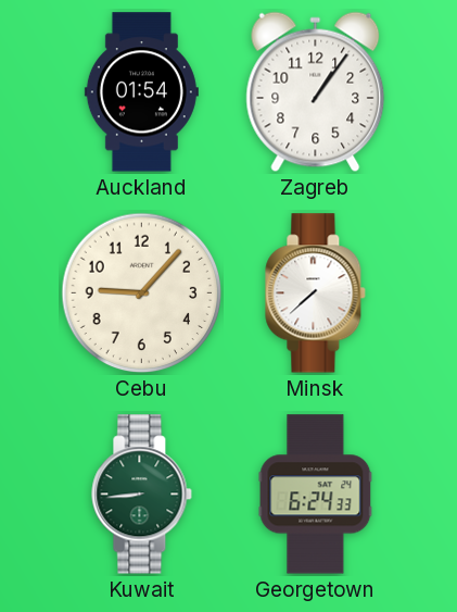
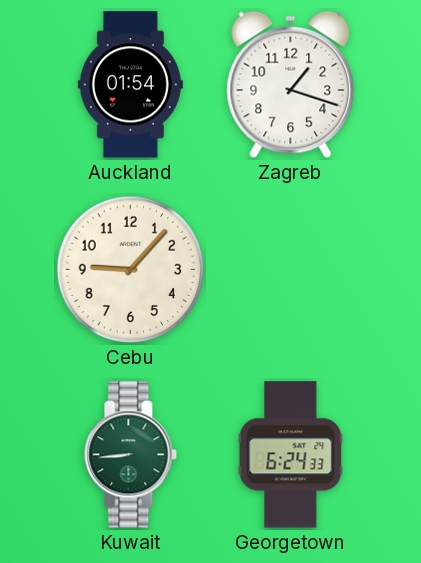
Zagreb: 1:06 -> 1:18
Minsk: 7:38 -> none
